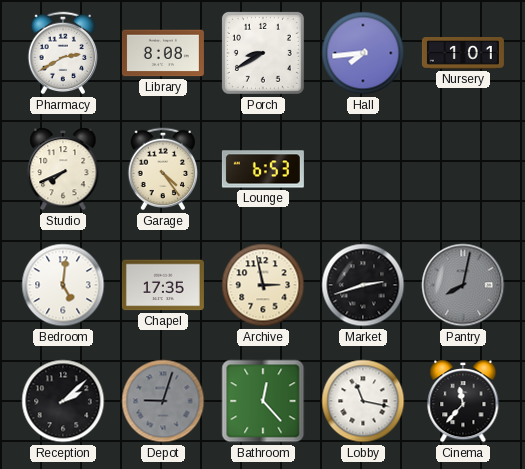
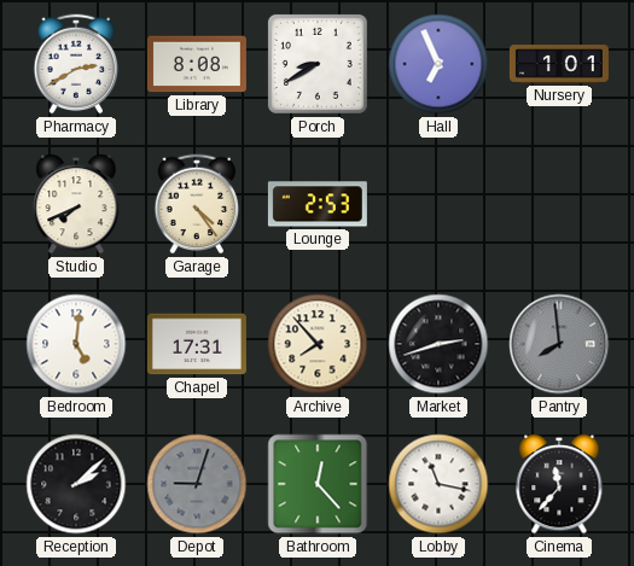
Hall: 7:44 -> 6:56
Lounge: 6:53 -> 2:53
Chapel: 17:35 -> 17:31
Archive: 2:58 -> 7:53
Pantry: 8:02 -> 7:59
